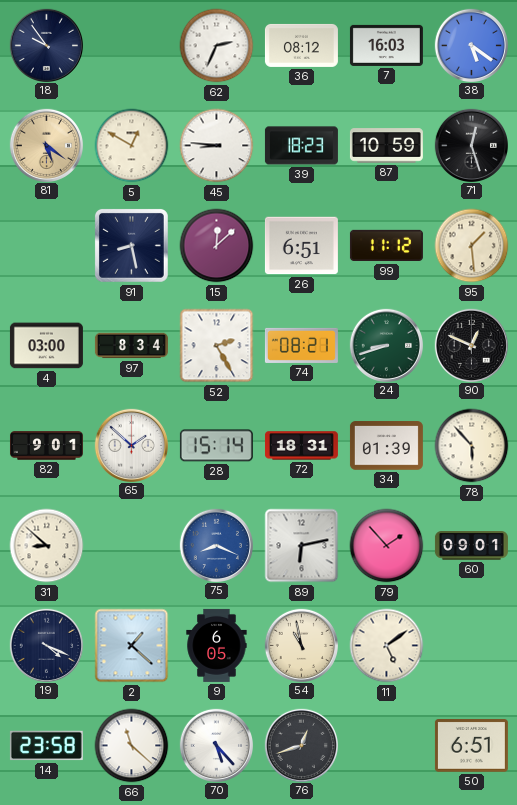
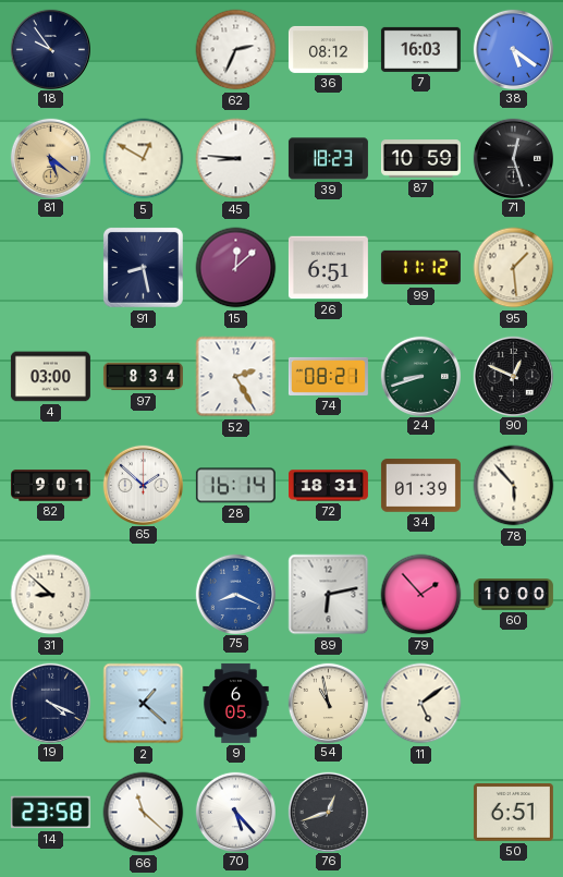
28: 15:14 -> 16:14
60: 09:01 -> 10:00
